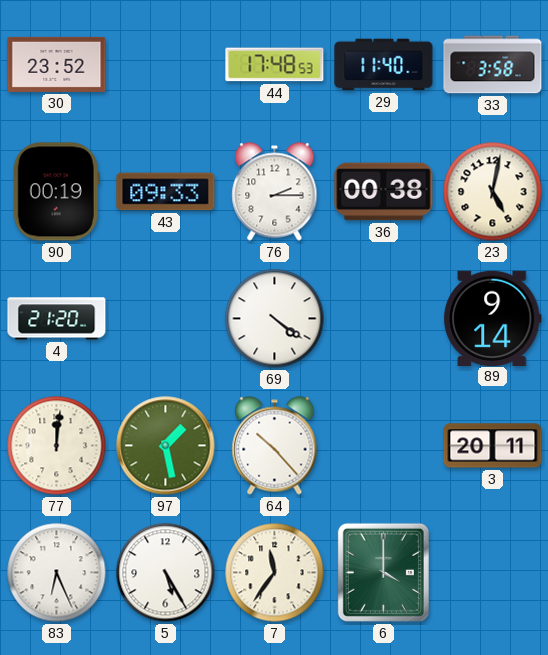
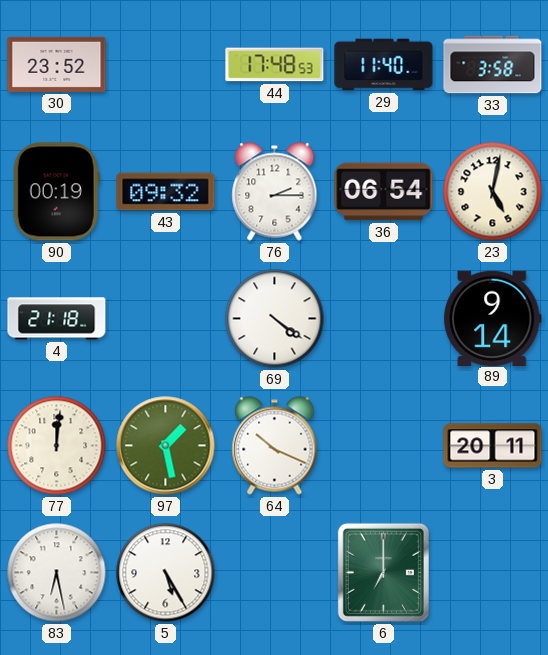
43: 09:33 -> 09:32
36: 00:38 -> 06:54
4: 21:20 -> 21:18
64: 10:23 -> 10:19
83: 6:26 -> 6:28
7: 11:36 -> none
6: 4:00 -> 7:00
